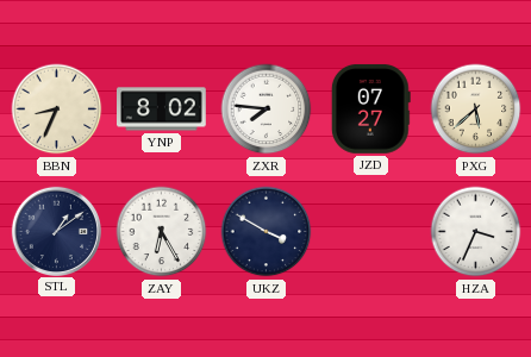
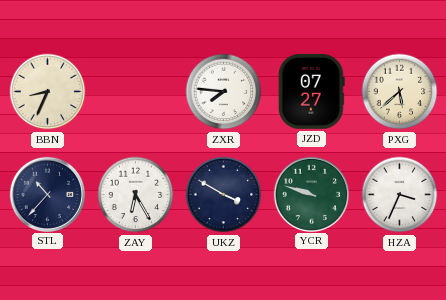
YNP: 8:02 -> none
STL: 1:09 -> 10:37
YCR: none -> 9:48
